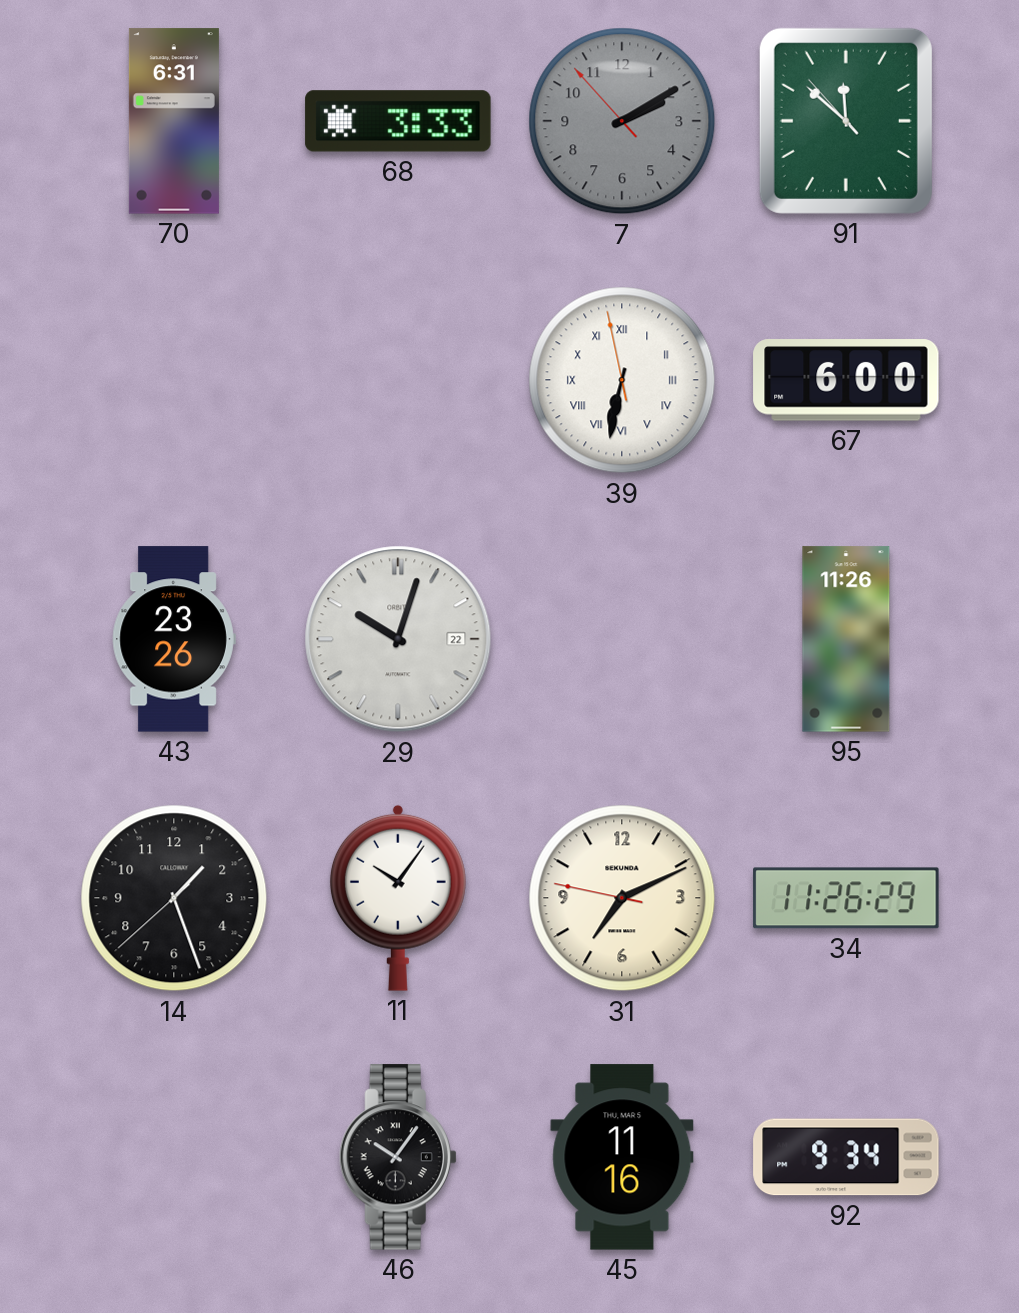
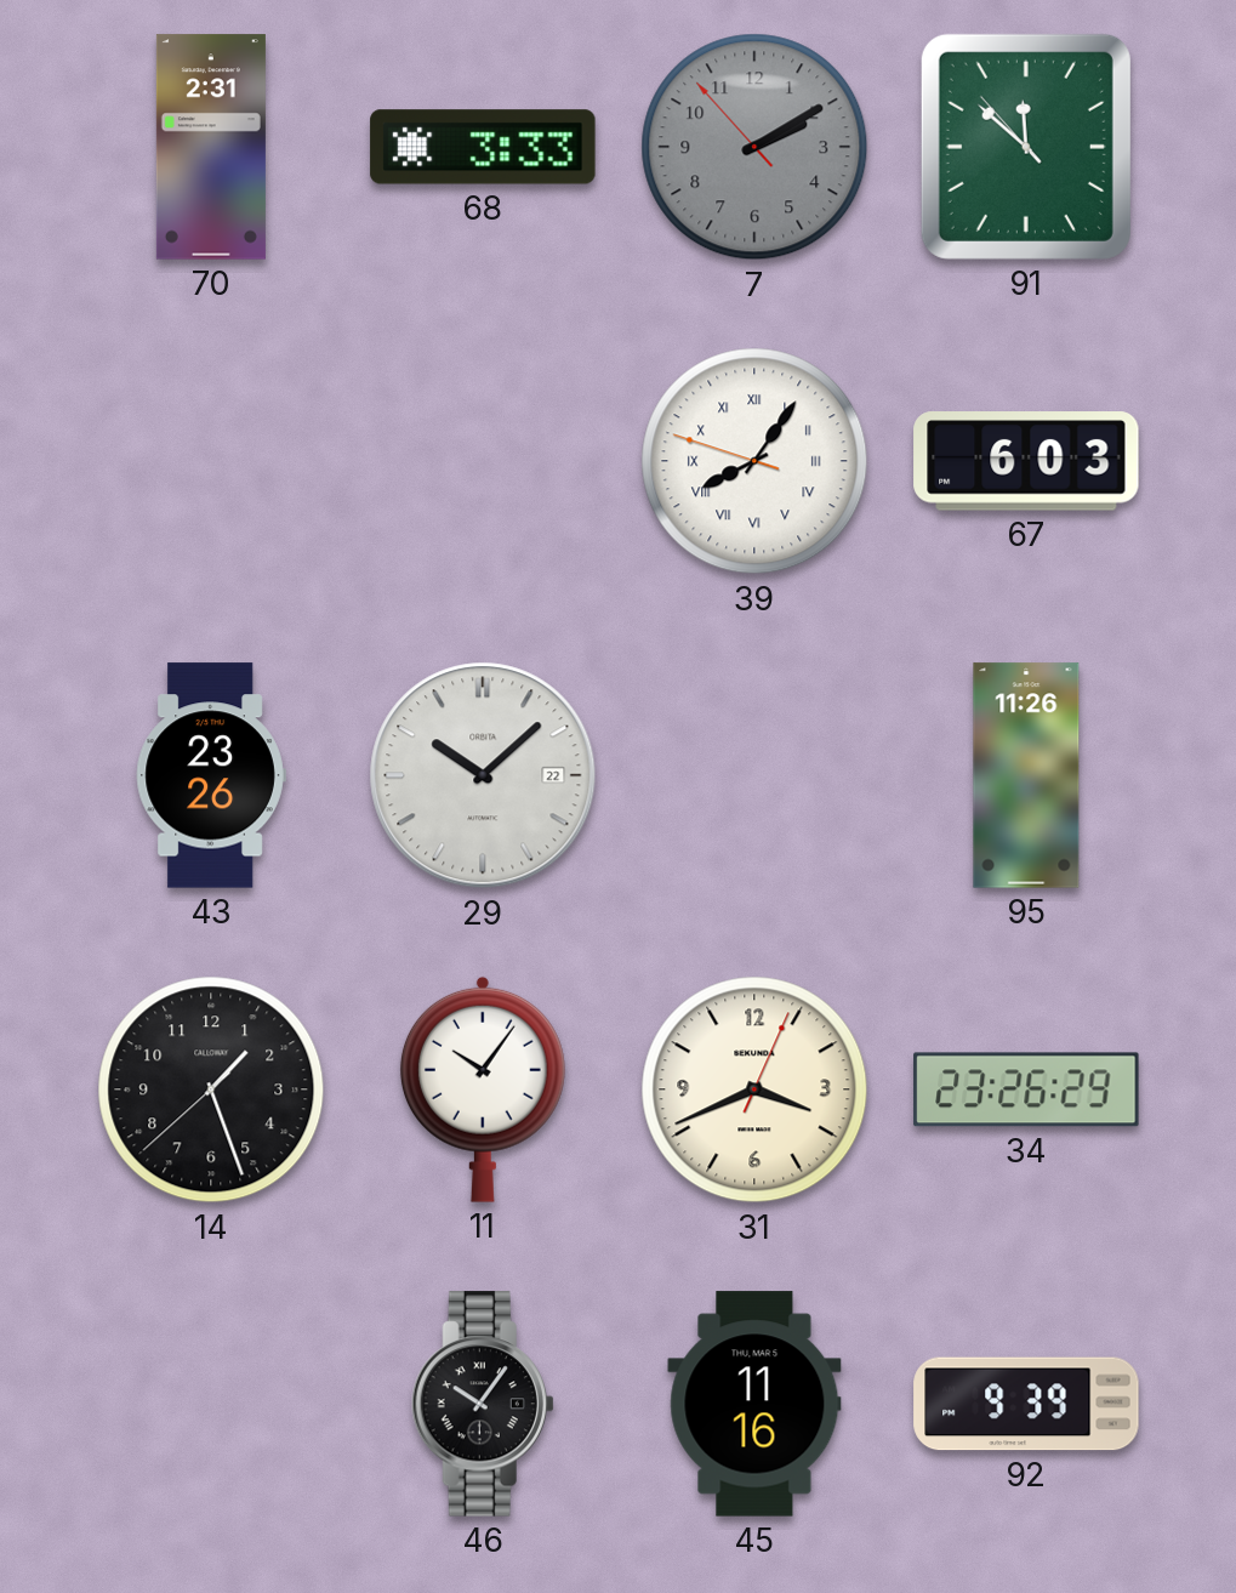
70: 6:31 -> 2:31
39: 6:31 -> 8:05
67: 6:00 -> 6:03
29: 10:03 -> 10:08
31: 7:10 -> 3:41
34: 11:26 -> 23:26
92: 9:34 -> 9:39
